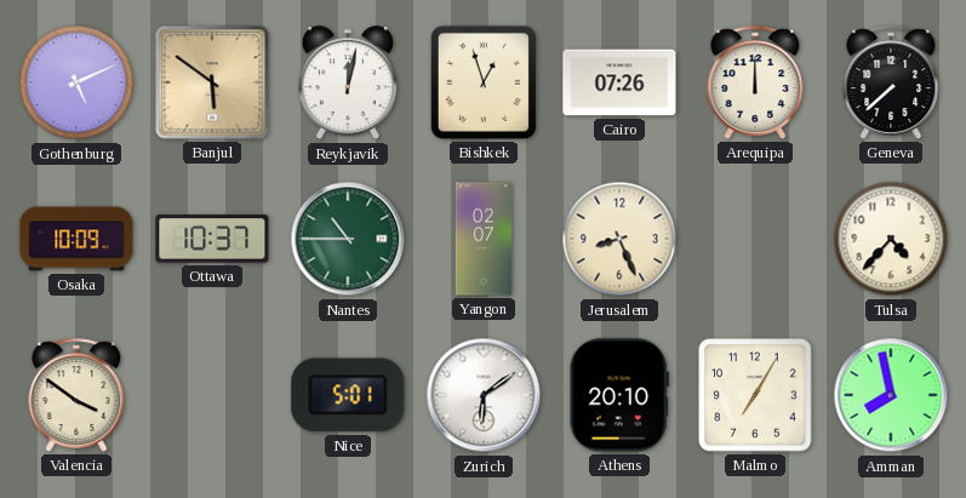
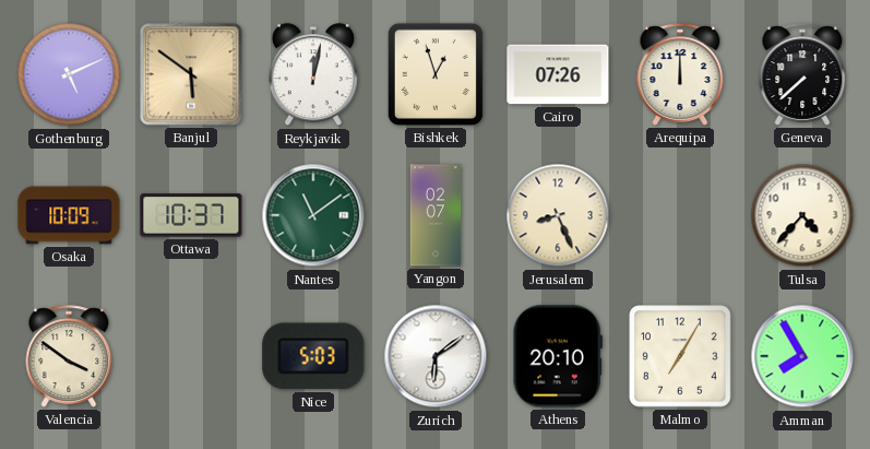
Nantes: 10:45 -> 11:09
Nice: 5:01 -> 5:03
Amman: 7:58 -> 7:55
